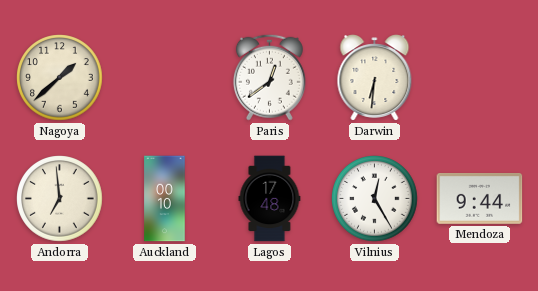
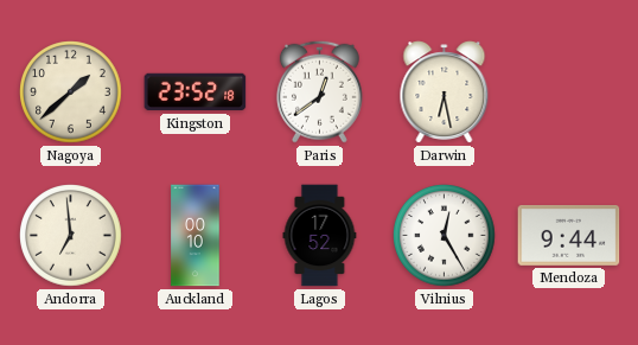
Kingston: none -> 23:52
Darwin: 6:31 -> 6:28
Lagos: 17:48 -> 17:52
